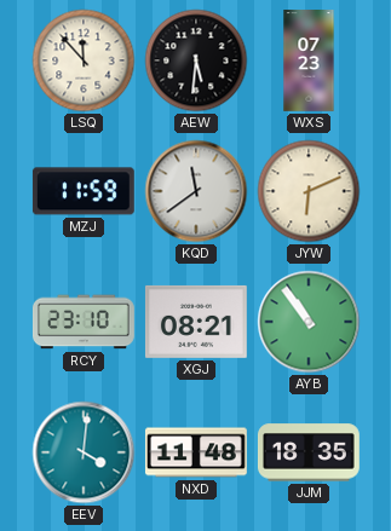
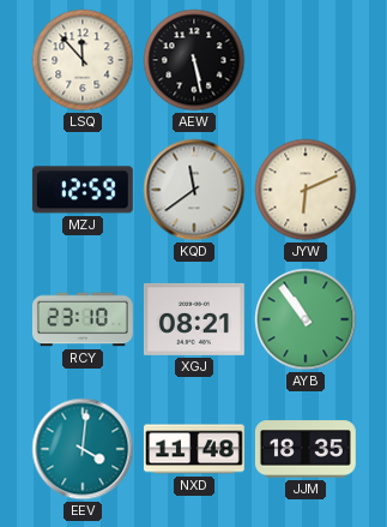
AEW: 5:31 -> 5:28
WXS: 07:23 -> none
MZJ: 11:59 -> 12:59
